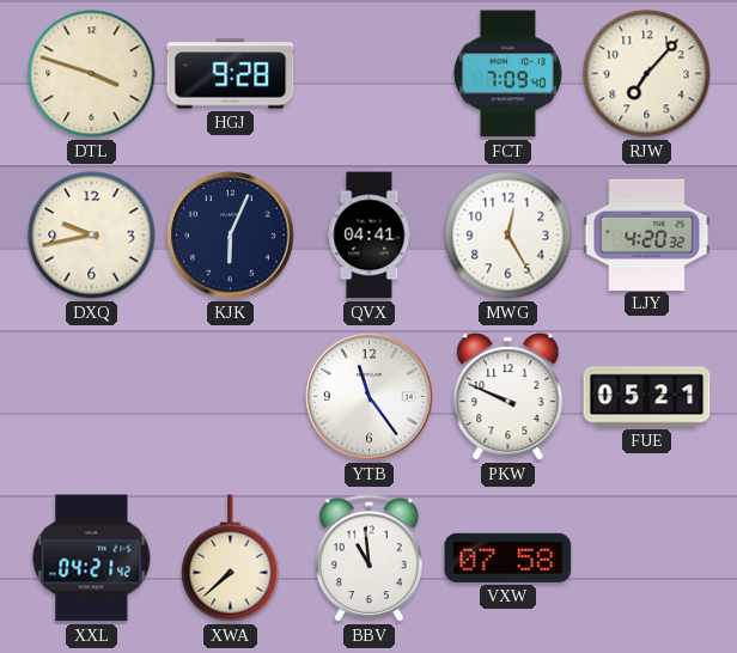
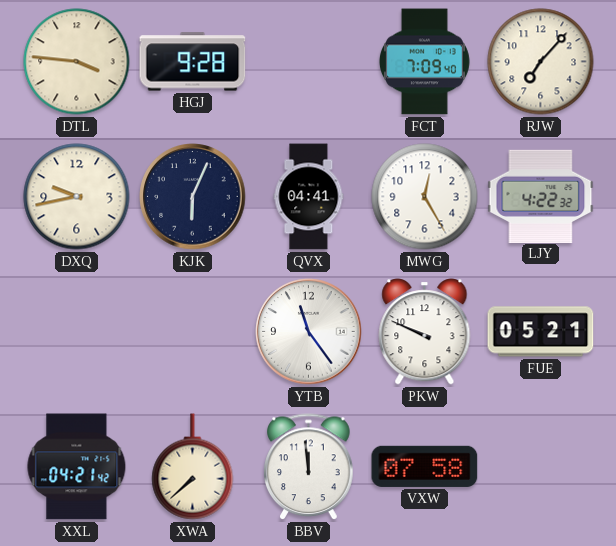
DTL: 3:48 -> 3:46
LJY: 4:20 -> 4:22
BBV: 10:59 -> 11:59
